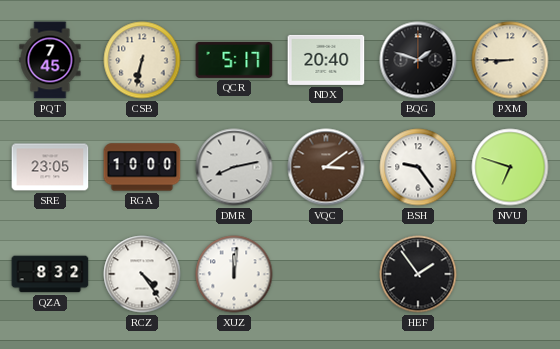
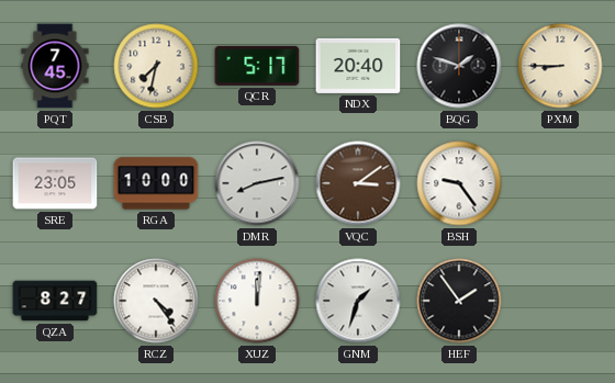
CSB: 6:32 -> 7:32
NVU: 6:48 -> none
QZA: 8:32 -> 8:27
GNM: none -> 1:33
